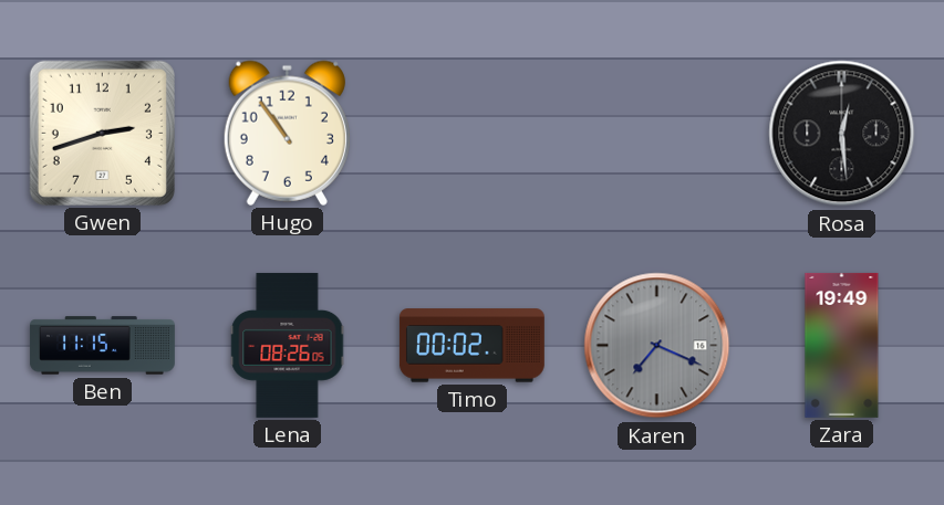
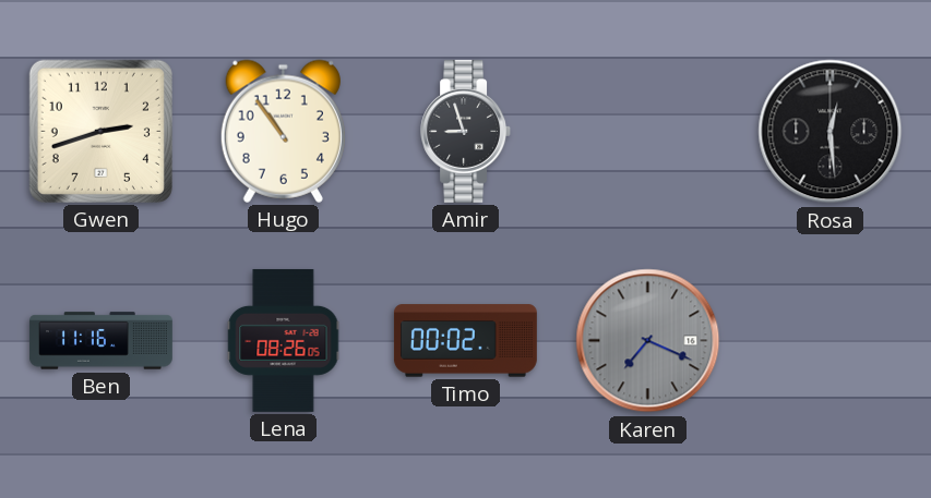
Amir: none -> 8:57
Ben: 11:15 -> 11:16
Zara: 19:49 -> none
